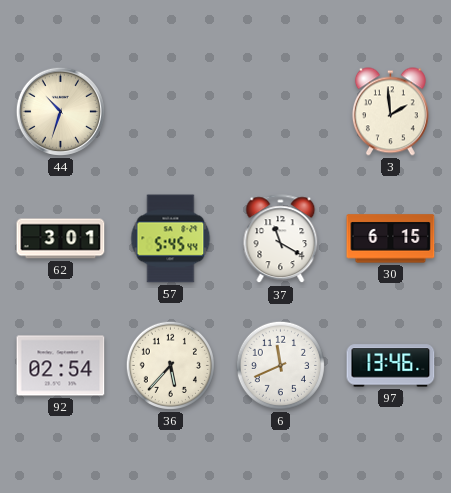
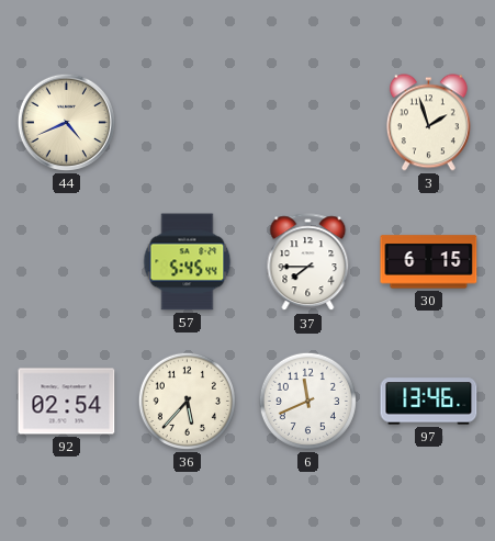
44: 10:33 -> 4:41
3: 1:59 -> 1:57
62: 3:01 -> none
37: 11:20 -> 7:45
